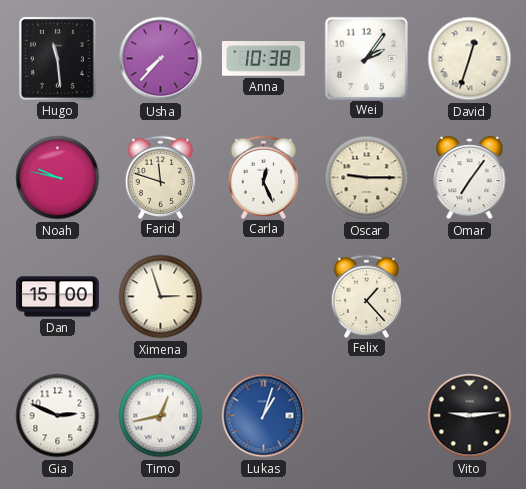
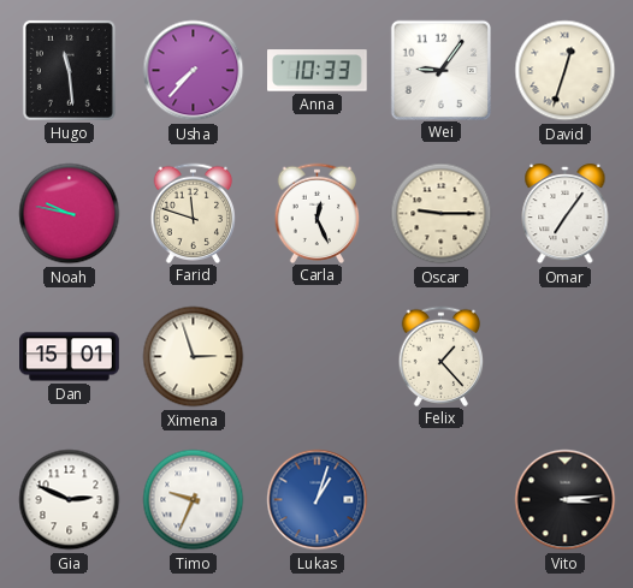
Anna: 10:38 -> 10:33
Wei: 2:06 -> 9:06
Dan: 15:00 -> 15:01
Timo: 12:43 -> 9:34
Vito: 9:14 -> 3:14
